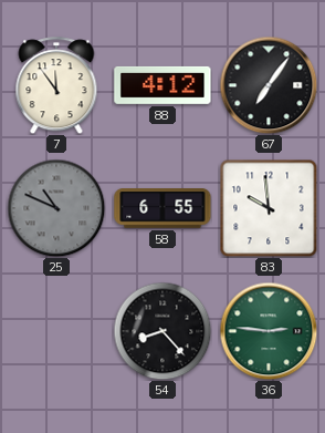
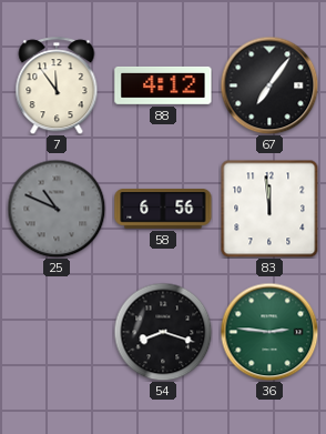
58: 6:55 -> 6:56
83: 9:59 -> 11:59
54: 8:23 -> 8:18
